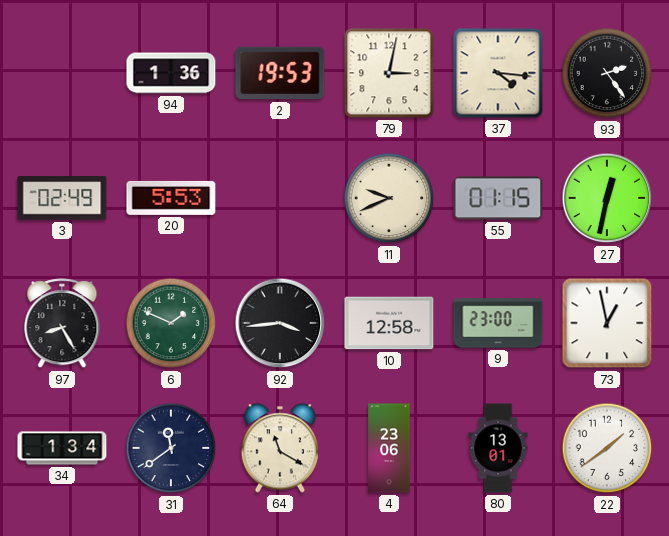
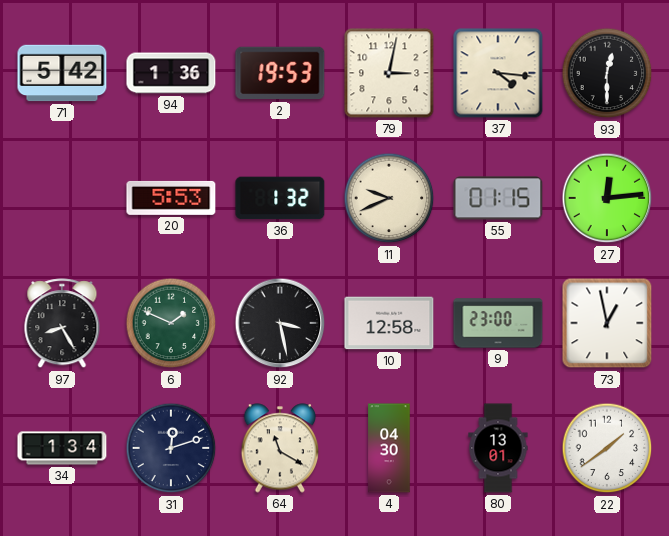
71: none -> 5:42
93: 2:24 -> 12:30
3: 02:49 -> none
36: none -> 1:32
27: 12:32 -> 12:14
92: 3:44 -> 3:28
31: 11:39 -> 12:12
4: 23:06 -> 04:30
